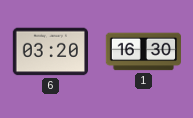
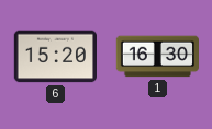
6: 03:20 -> 15:20
